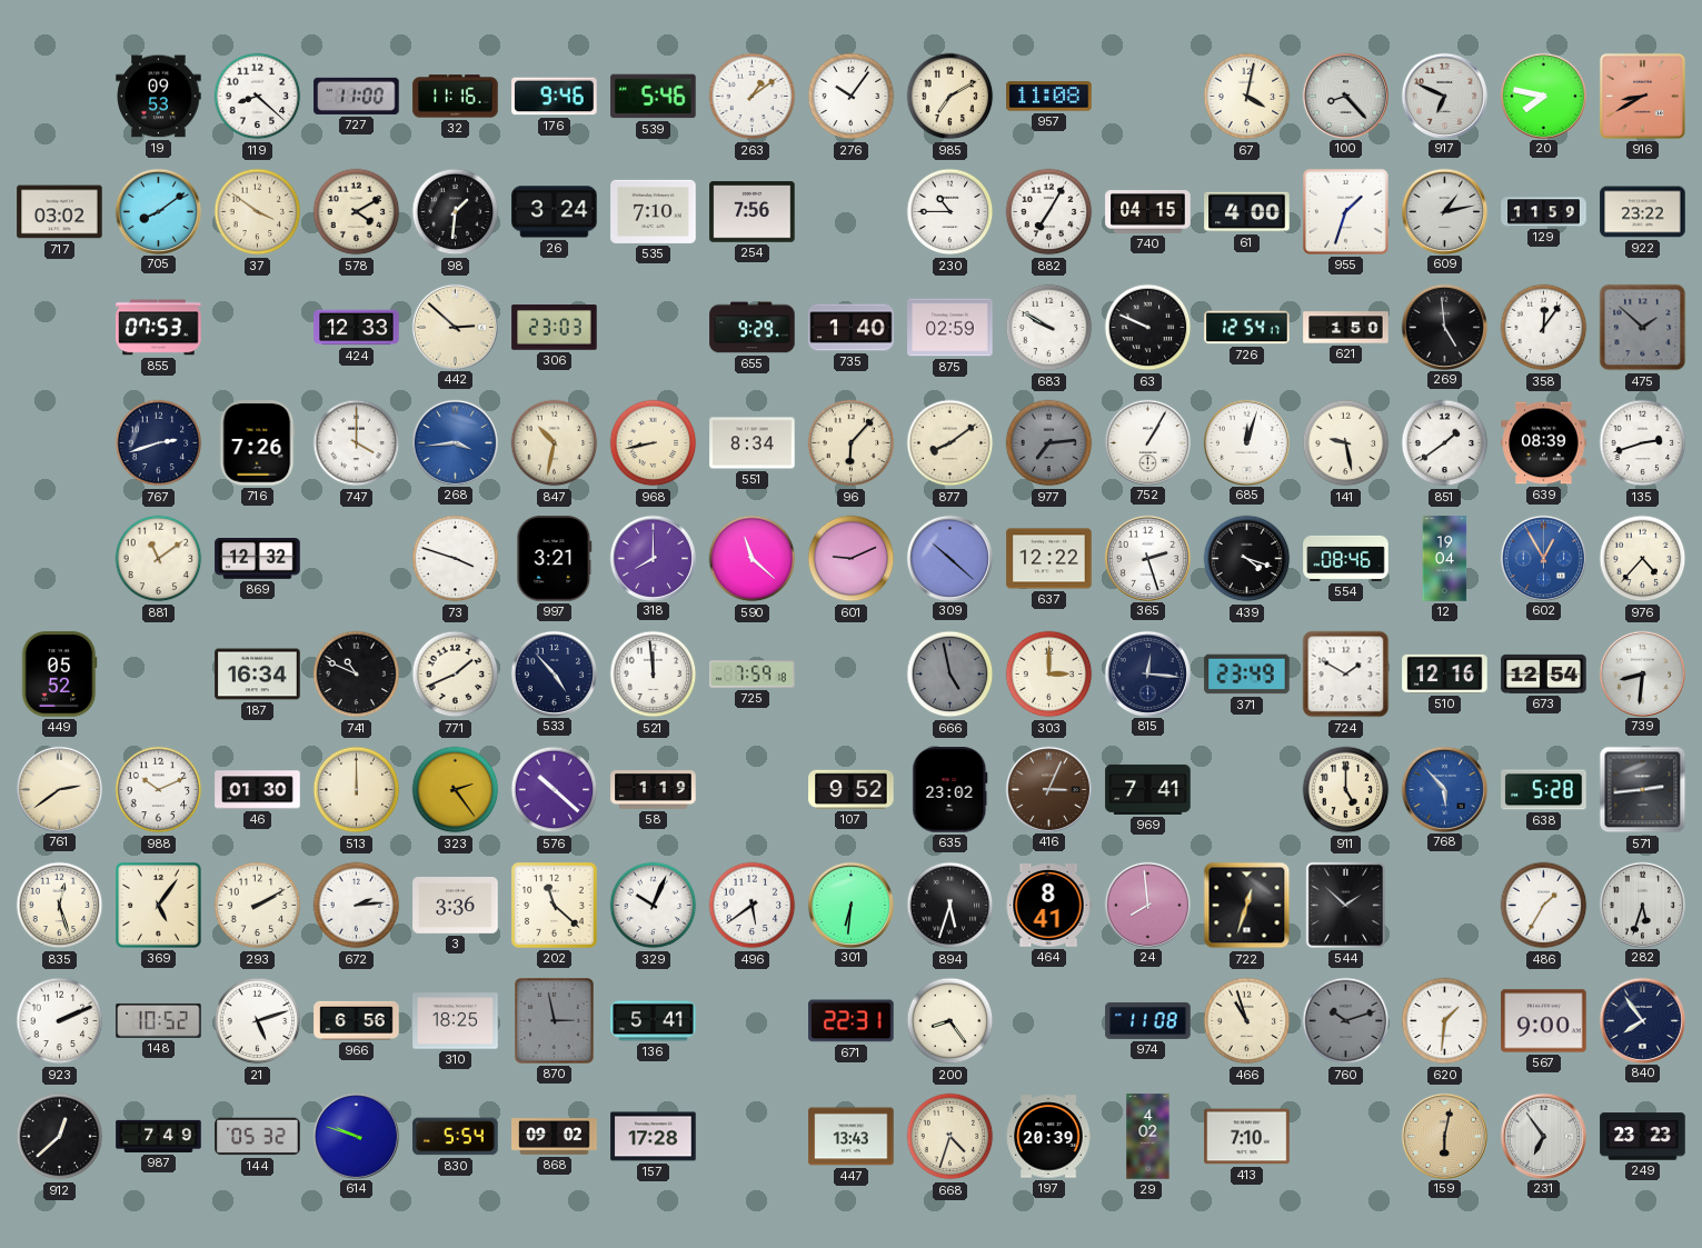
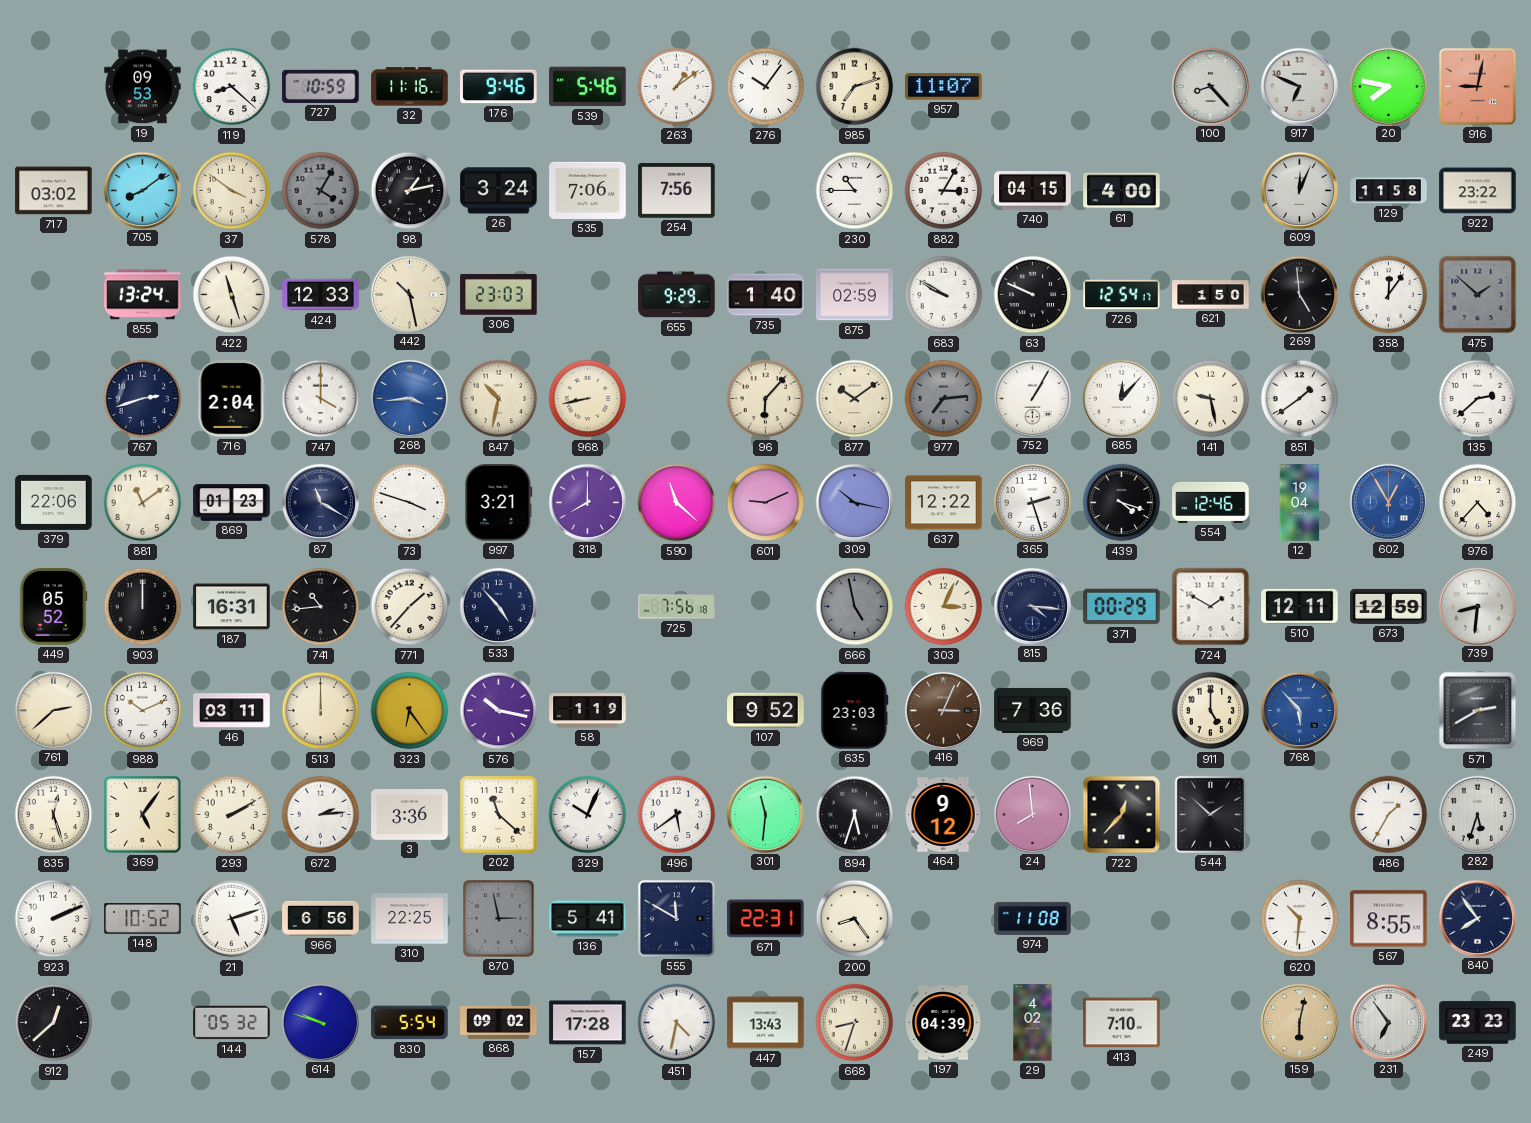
727: 11:00 -> 10:59
985: 7:10 -> 7:12
957: 11:08 -> 11:07
67: 4:02 -> none
916: 8:40 -> 9:02
578: 4:10 -> 4:05
578 dial: cream -> grey
98: 1:31 -> 1:13
535: 7:10 -> 7:06
882: 7:05 -> 3:05
955: 1:33 -> none
609: 1:13 -> 12:04
129: 11:59 -> 11:58
855: 07:53 -> 13:24
422: none -> 11:27
442: 2:52 -> 10:28
716: 7:26 -> 2:04
551: 8:34 -> none
877: 8:09 -> 10:09
685: 12:03 -> 12:07
639: 08:39 -> none
135: 2:42 -> 2:38
379: none -> 22:06
869: 12:32 -> 01:23
87: none -> 11:20
309: 10:22 -> 10:17
554: 08:46 -> 12:46
903: none -> 12:00
187: 16:34 -> 16:31
741: 10:49 -> 10:44
771: 1:41 -> 1:37
521: 11:59 -> none
725: 7:59 -> 7:56
303: 3:00 -> 3:04
815: 12:16 -> 4:16
371: 23:49 -> 00:29
510: 12:16 -> 12:11
673: 12:54 -> 12:59
761: 2:39 -> 2:38
46: 01:30 -> 03:11
323: 2:24 -> 6:24
576: 10:22 -> 10:17
635: 23:02 -> 23:03
969: 7:41 -> 7:36
638: 5:28 -> none
571: 2:44 -> 2:40
301: 6:31 -> 11:31
464: 8:41 -> 9:12
722: 12:33 -> 12:37
310: 18:25 -> 22:25
555: none -> 11:50
466: 10:57 -> none
760: 10:12 -> none
620: 1:31 -> 10:31
567: 9:00 -> 8:55
987: 7:49 -> none
451: none -> 4:32
668: 4:33 -> 8:33
197: 20:39 -> 04:39
